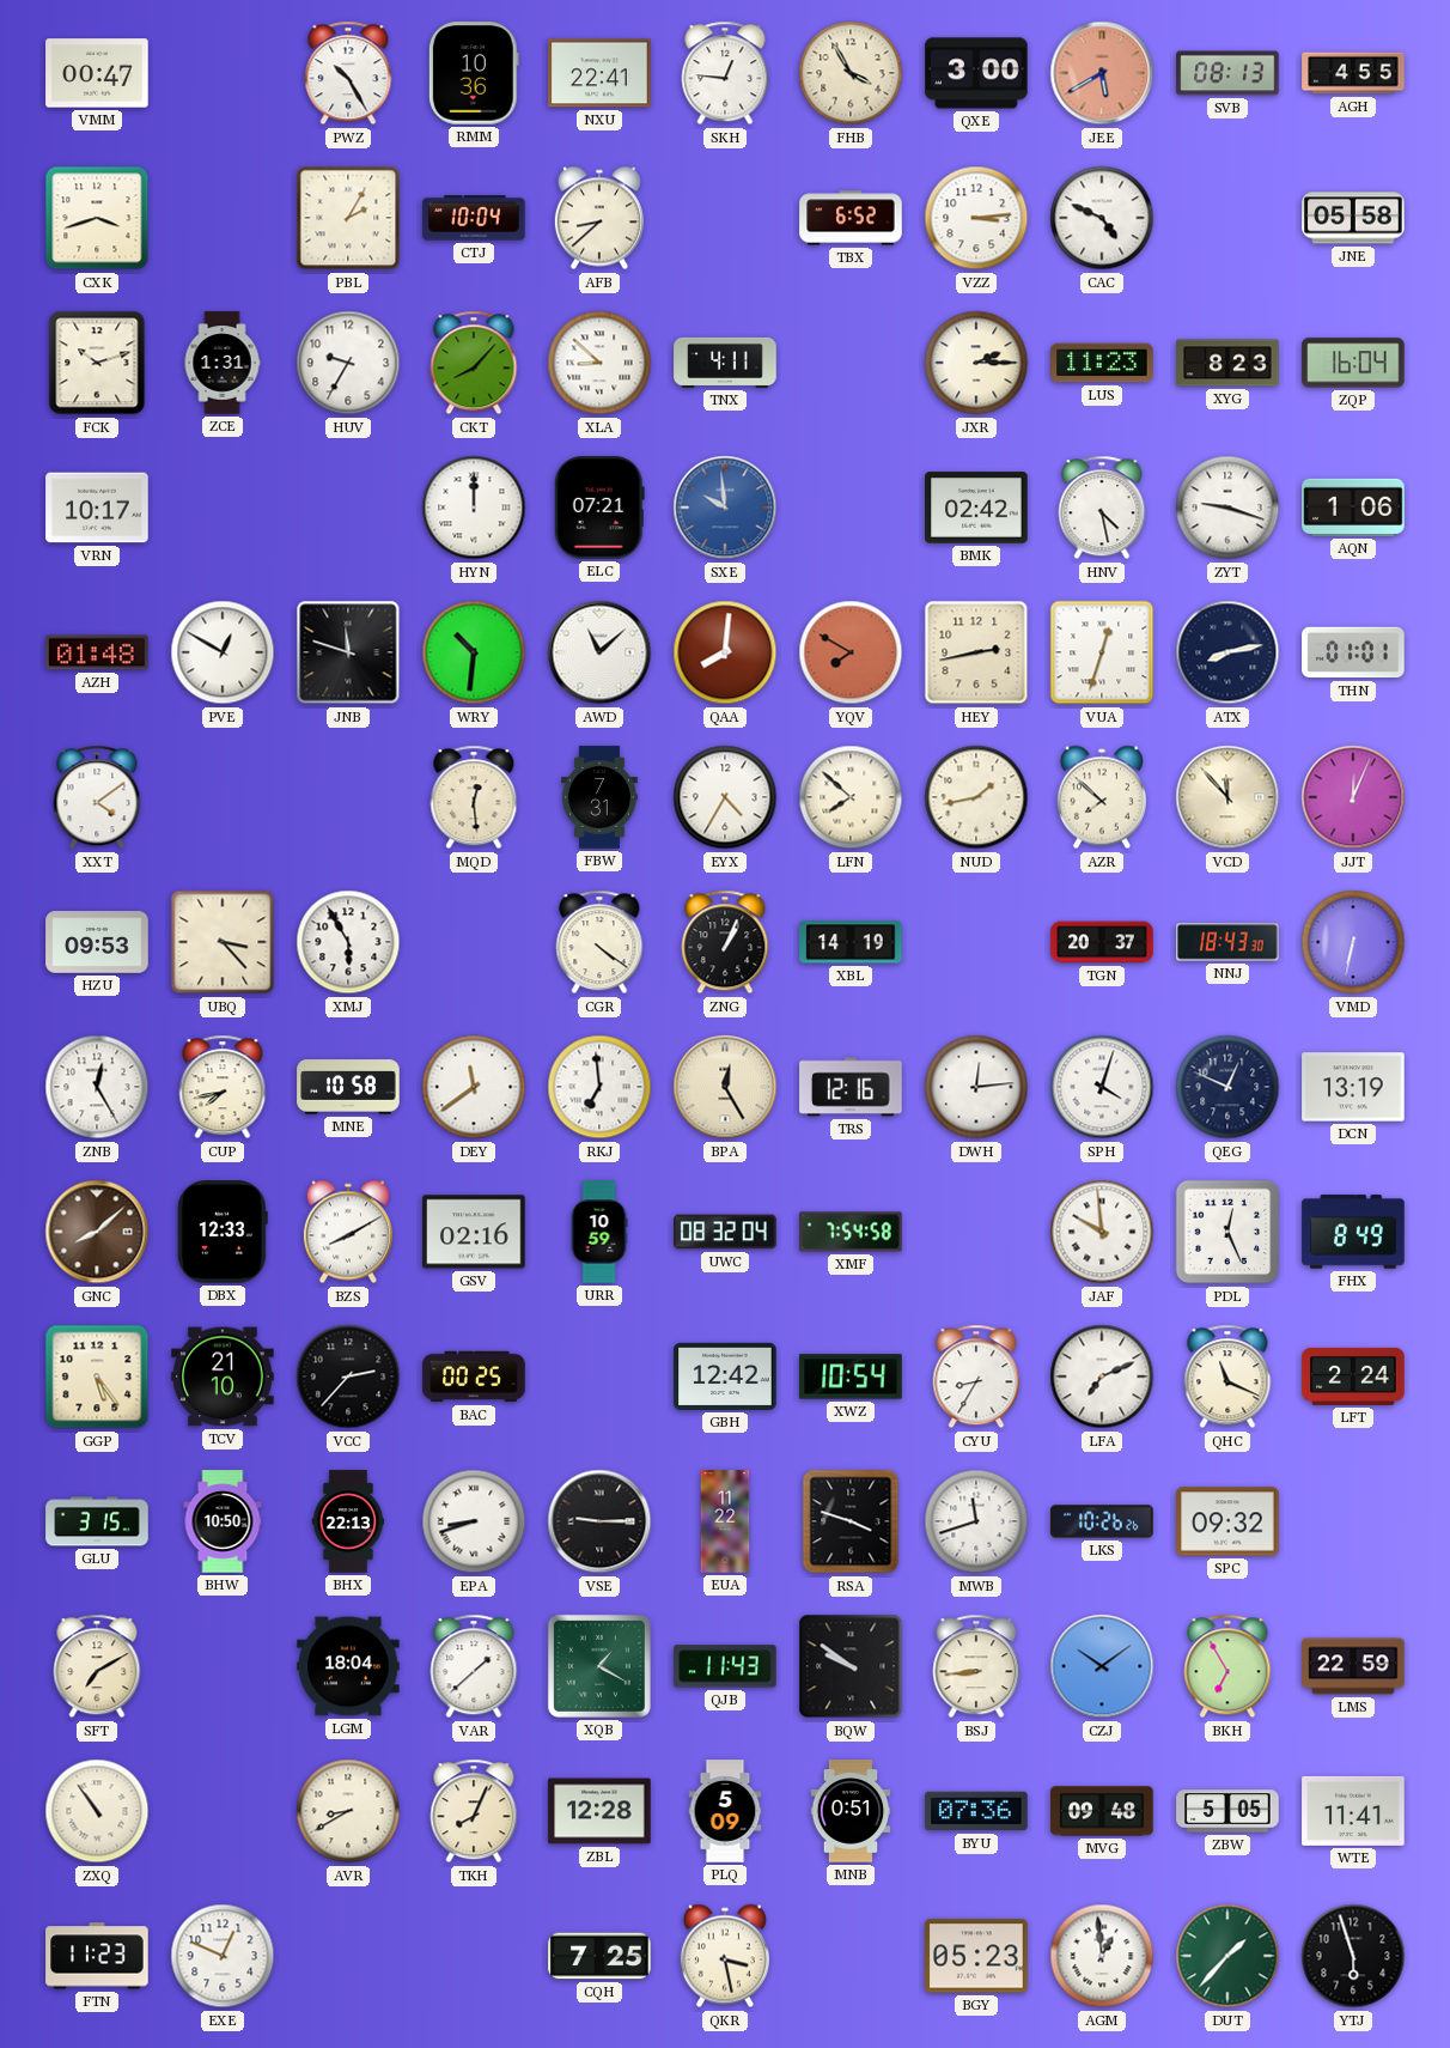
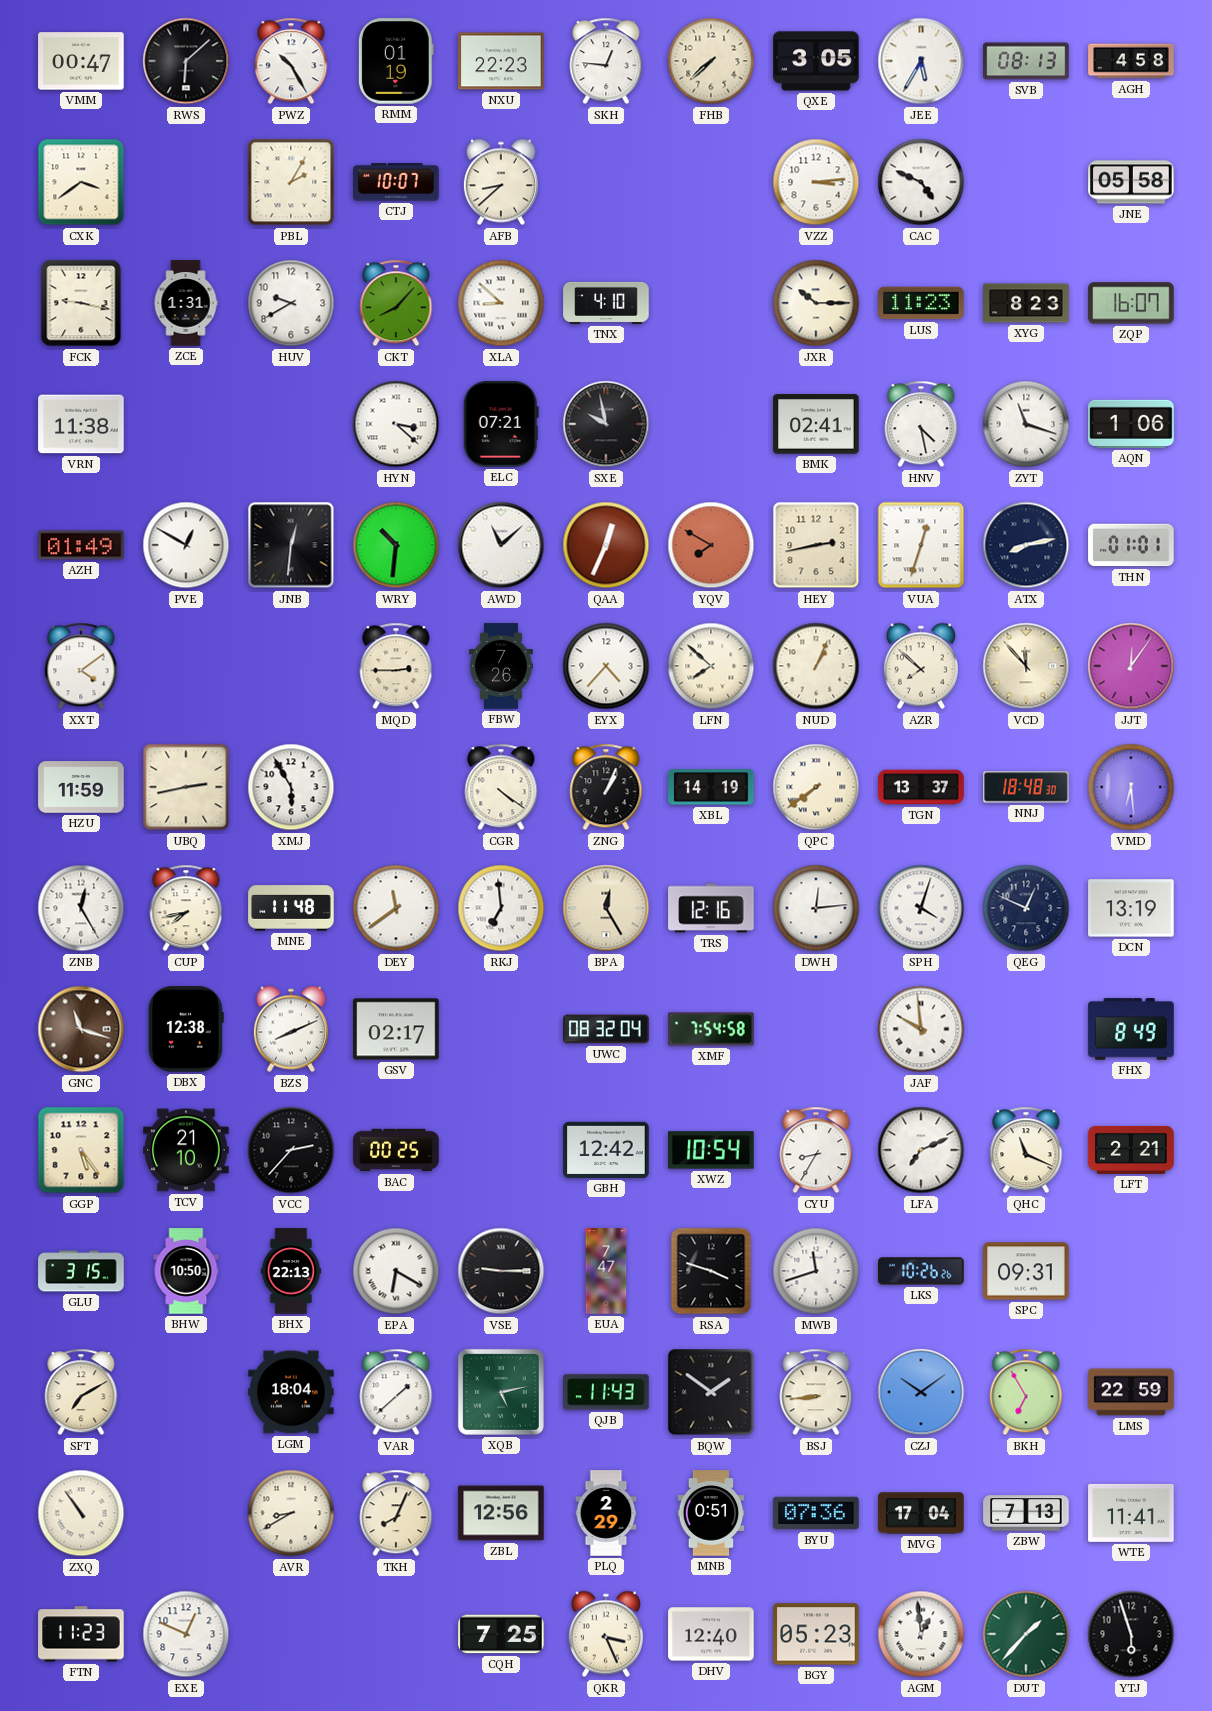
RWS: none -> 6:08
RMM: 10:36 -> 01:19
NXU: 22:41 -> 22:23
FHB: 3:55 -> 7:38
QXE: 3:00 -> 3:05
JEE: 5:40 -> 5:35
JEE dial: salmon -> white
AGH: 4:55 -> 4:58
CXK: 3:42 -> 3:39
CTJ: 10:04 -> 10:07
TBX: 6:52 -> none
FCK: 10:12 -> 9:17
HUV: 9:35 -> 9:40
TNX: 4:11 -> 4:10
JXR: 2:15 -> 10:15
ZQP: 16:04 -> 16:07
VRN: 10:17 -> 11:38
HYN: 12:00 -> 3:22
SXE: 9:59 -> 9:58
SXE dial: blue -> black
BMK: 02:42 -> 02:41
ZYT: 9:18 -> 11:18
AZH: 01:48 -> 01:49
JNB: 11:48 -> 12:31
QAA: 8:01 -> 12:34
MQD: 12:29 -> 2:45
FBW: 7:31 -> 7:26
EYX: 4:35 -> 4:37
NUD: 1:43 -> 1:04
JJT: 12:04 -> 12:06
HZU: 09:53 -> 11:59
UBQ: 3:23 -> 2:43
QPC: none -> 7:39
TGN: 20:37 -> 13:37
NNJ: 18:43 -> 18:48
VMD: 6:32 -> 6:29
MNE: 10:58 -> 11:48
GNC: 8:08 -> 11:18
DBX: 12:33 -> 12:38
BZS: 8:10 -> 8:11
GSV: 02:16 -> 02:17
URR: 10:59 -> none
PDL: 12:26 -> none
LFT: 2:24 -> 2:21
EPA: 8:42 -> 6:20
EUA: 11:22 -> 7:47
SPC: 09:32 -> 09:31
XQB: 1:20 -> 5:13
BQW: 9:51 -> 1:51
ZBL: 12:28 -> 12:56
PLQ: 5:09 -> 2:29
MVG: 09:48 -> 17:04
ZBW: 5:05 -> 7:13
QKR: 3:28 -> 3:26
DHV: none -> 12:40
